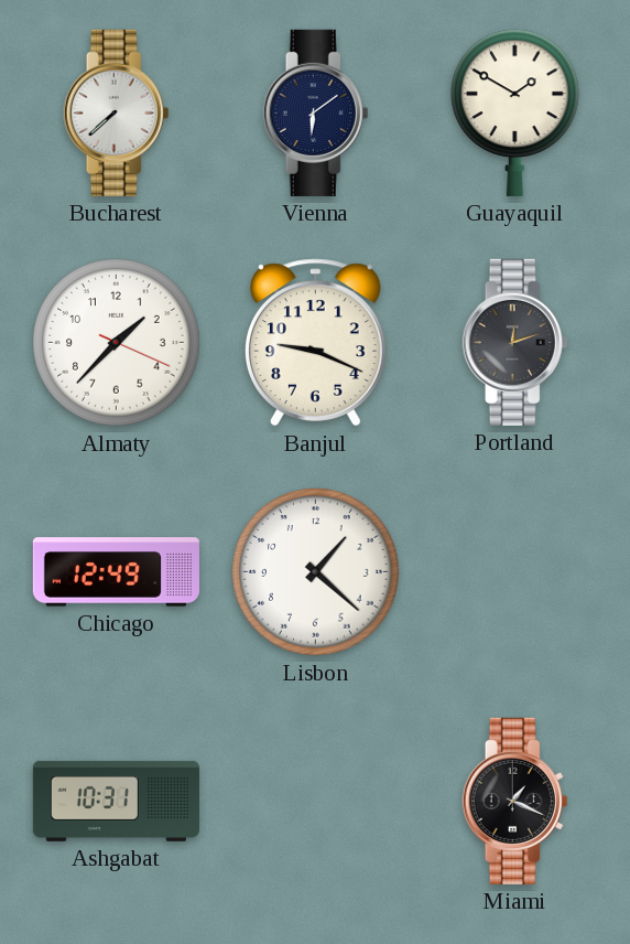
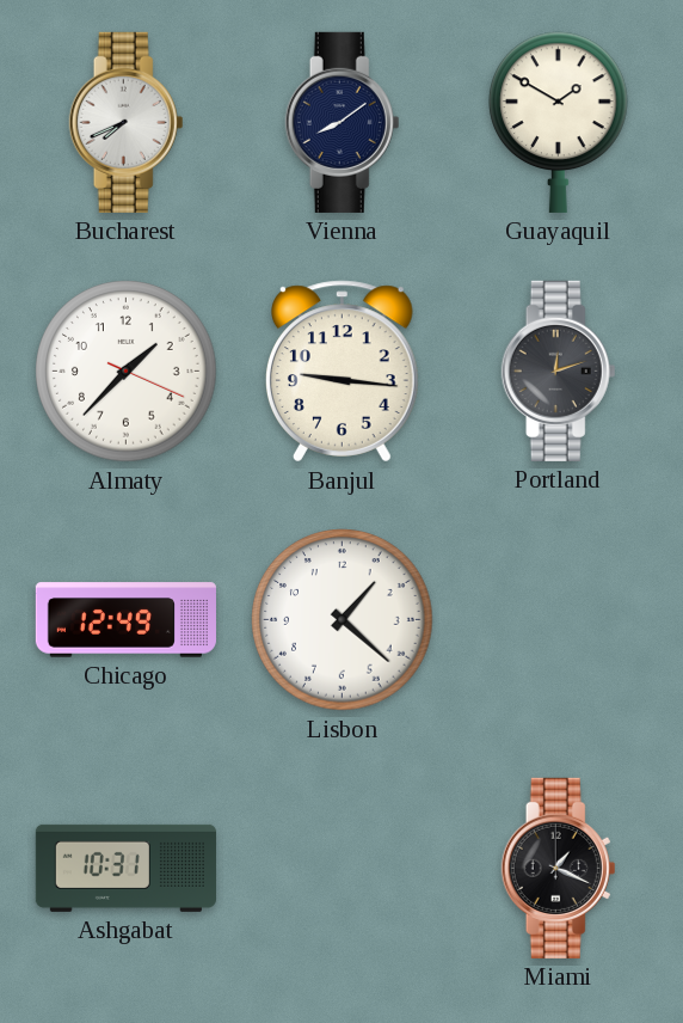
Bucharest: 7:38 -> 7:41
Vienna: 6:09 -> 8:09
Banjul: 9:19 -> 9:16
